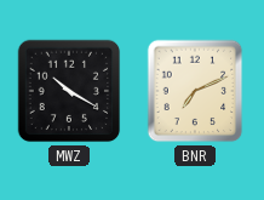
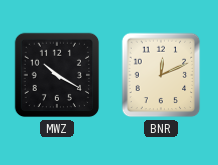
BNR: 7:11 -> 12:11
